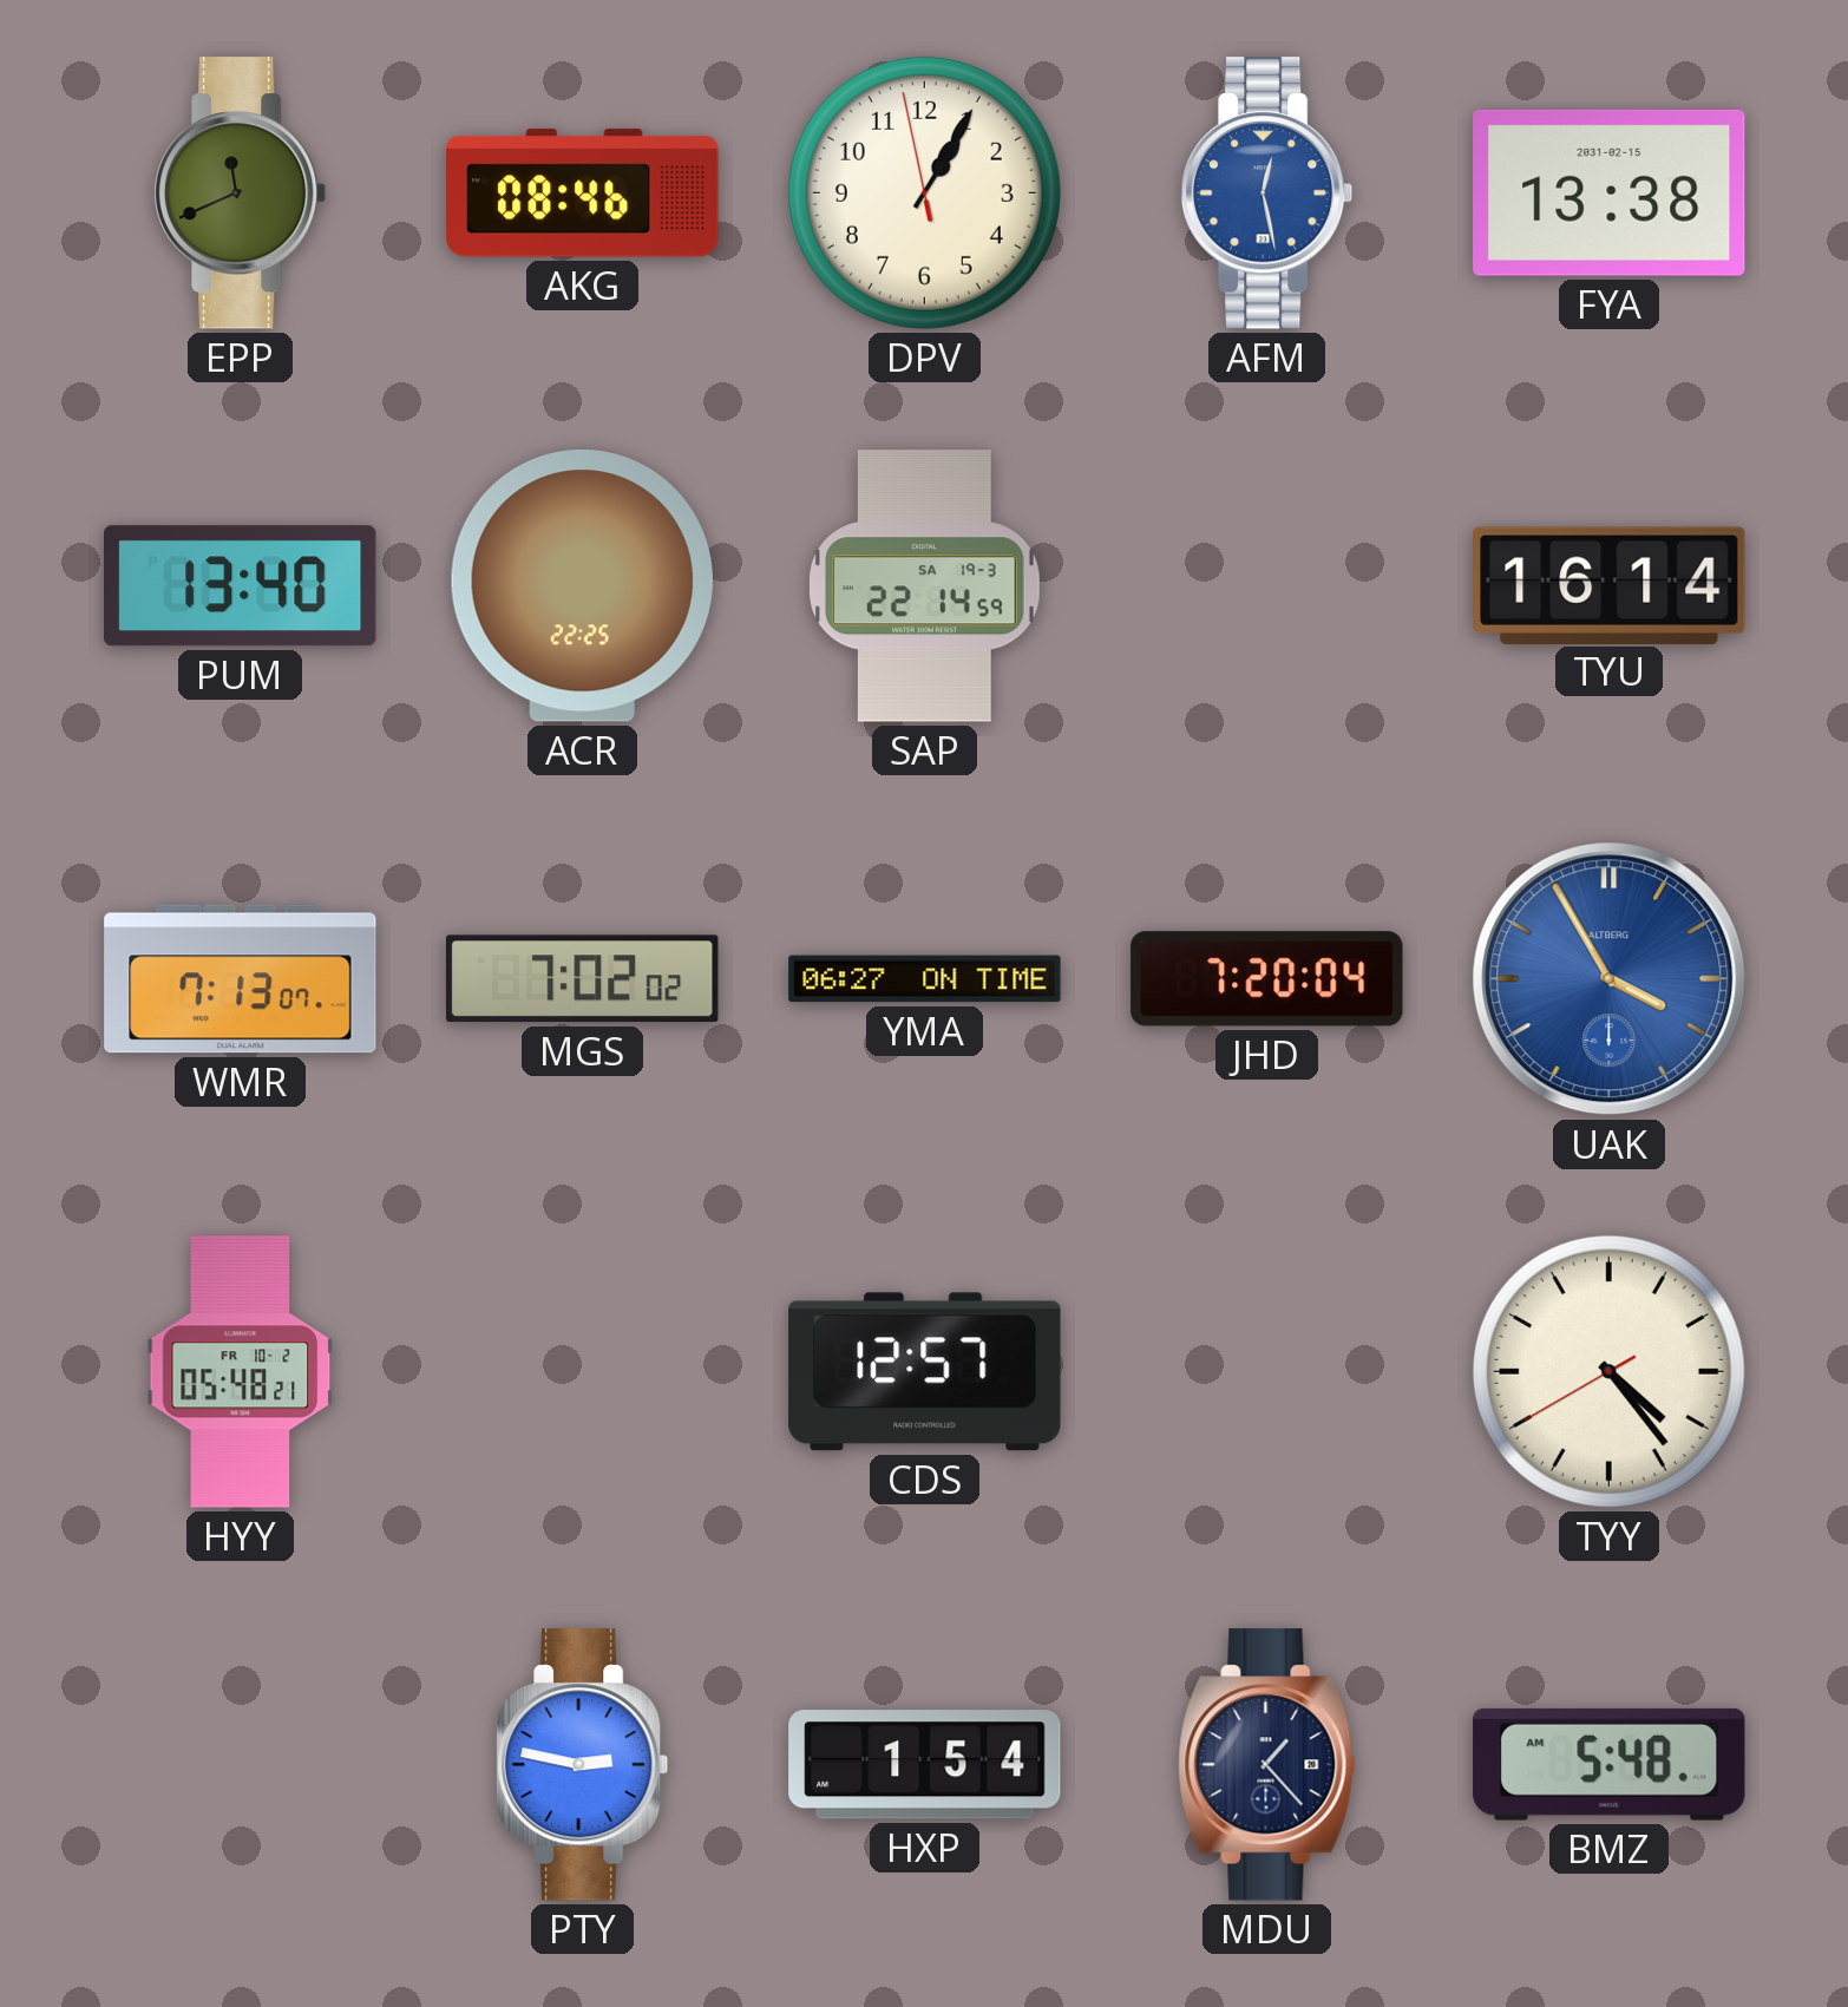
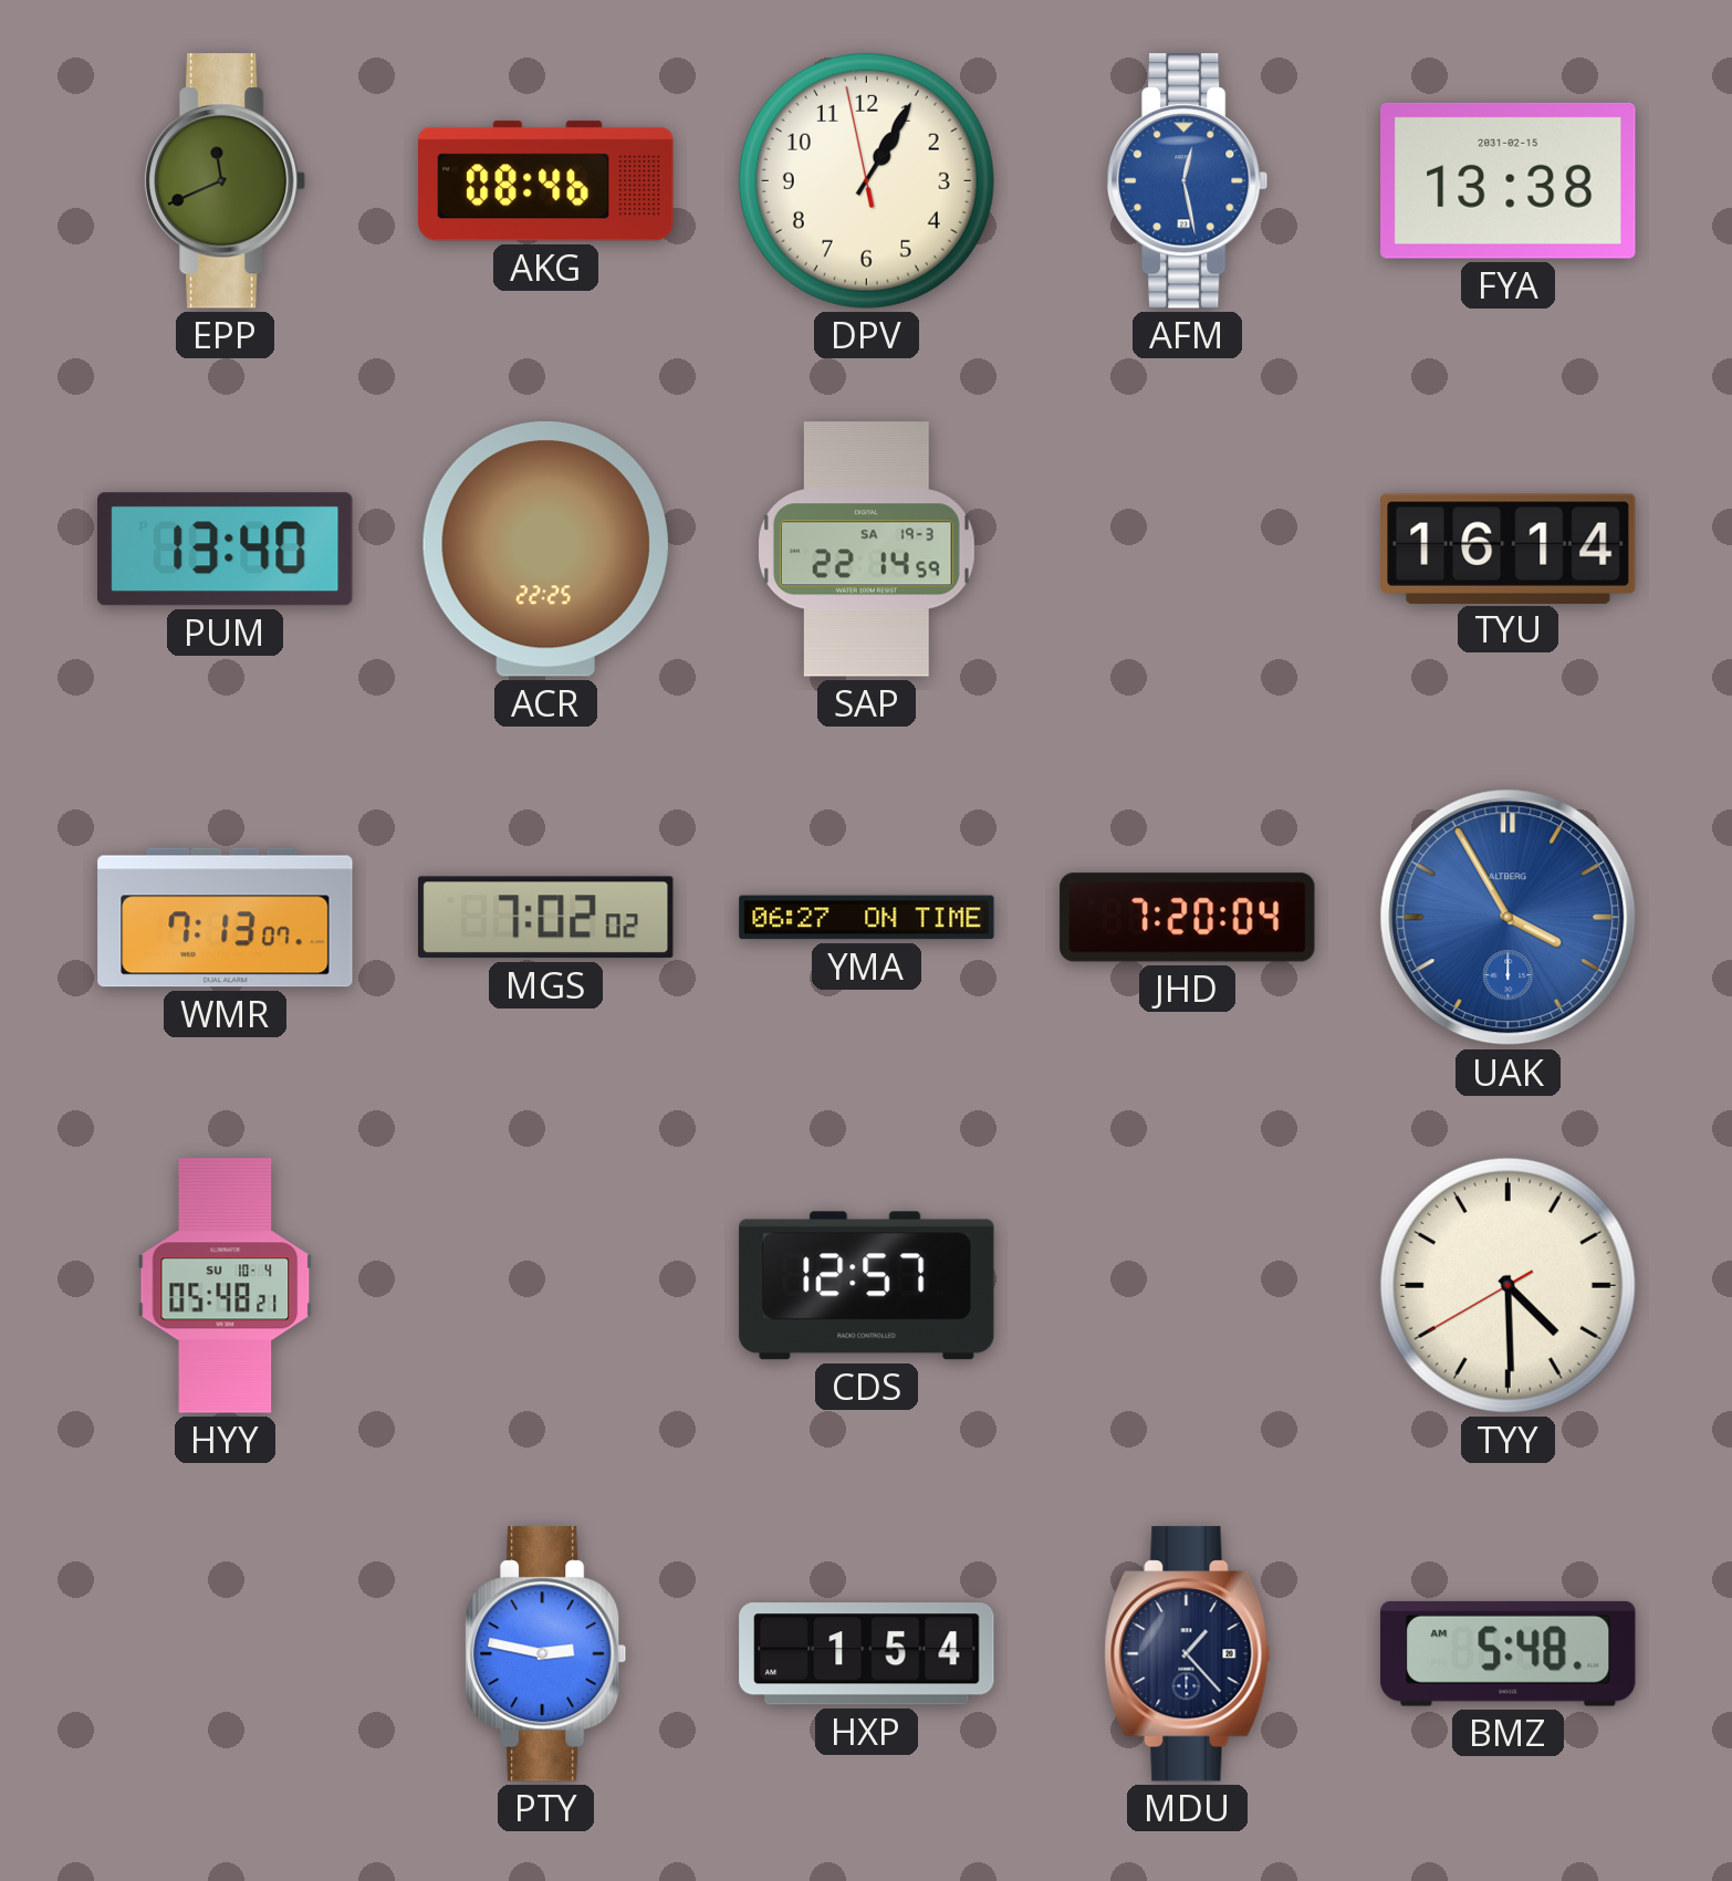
HYY date: FR 10-2 -> SU 10-4
TYY: 4:23 -> 4:29
